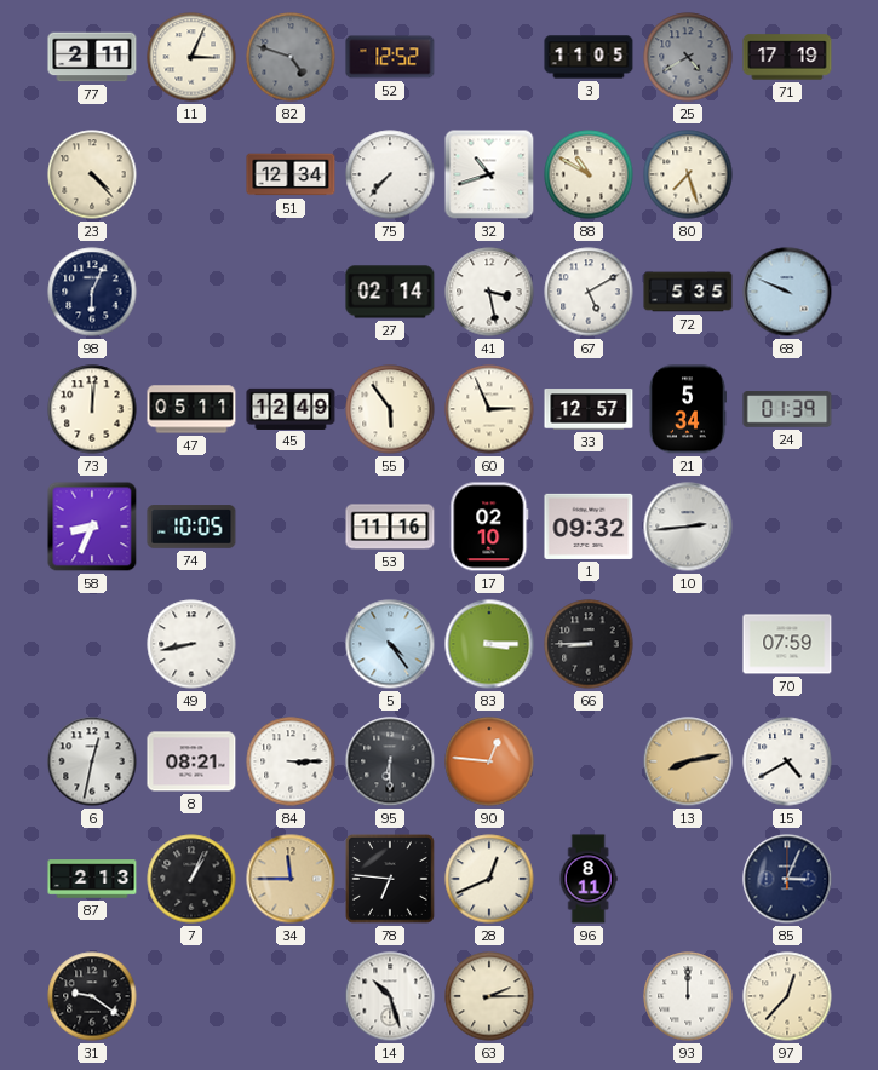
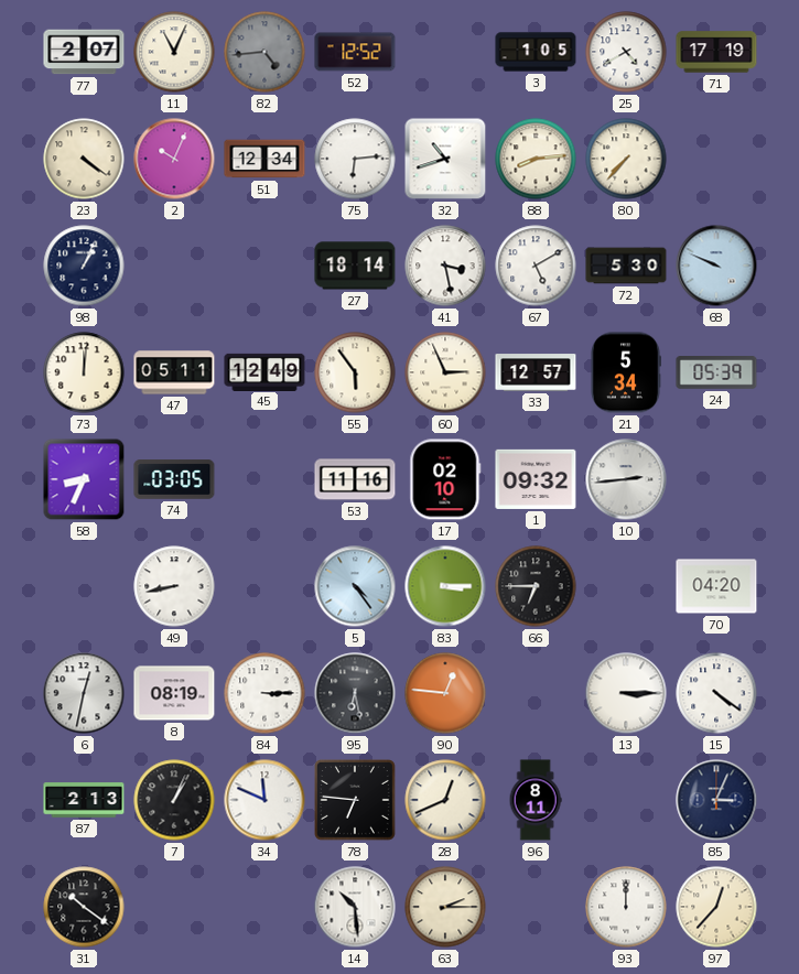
77: 2:11 -> 2:07
11: 3:04 -> 11:04
82: 4:48 -> 4:44
3: 11:05 -> 1:05
25 dial: grey -> white
23: 4:23 -> 4:21
2: none -> 10:04
75: 7:37 -> 6:14
88: 10:50 -> 8:14
80: 7:27 -> 7:37
98: 6:04 -> 1:04
27: 02:14 -> 18:14
72: 5:35 -> 5:30
24: 01:39 -> 05:39
74: 10:05 -> 03:05
66: 8:45 -> 6:45
70: 07:59 -> 04:20
8: 08:21 -> 08:19
95: 6:30 -> 6:28
13: 8:13 -> 3:15
13 dial: champagne -> white
15: 4:40 -> 4:21
34: 11:45 -> 11:49
34 dial: champagne -> white
31: 9:21 -> 10:21
14: 10:27 -> 10:29
